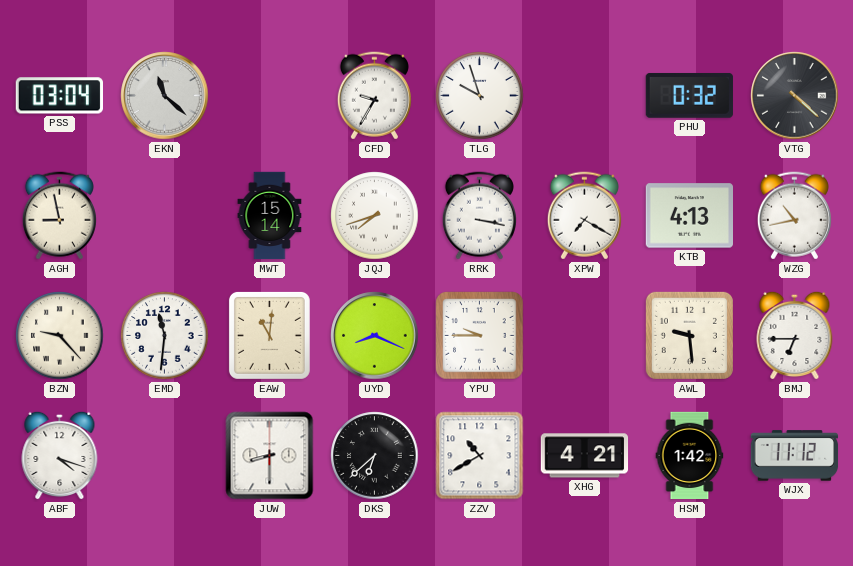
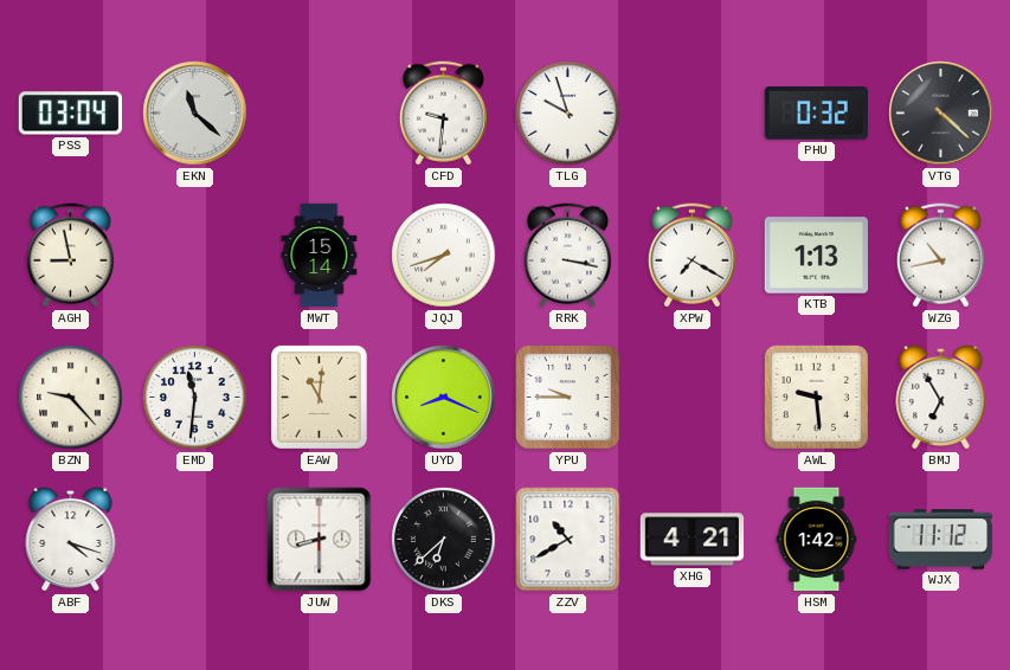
CFD: 9:35 -> 9:31
KTB: 4:13 -> 1:13
BMJ: 6:45 -> 6:55
